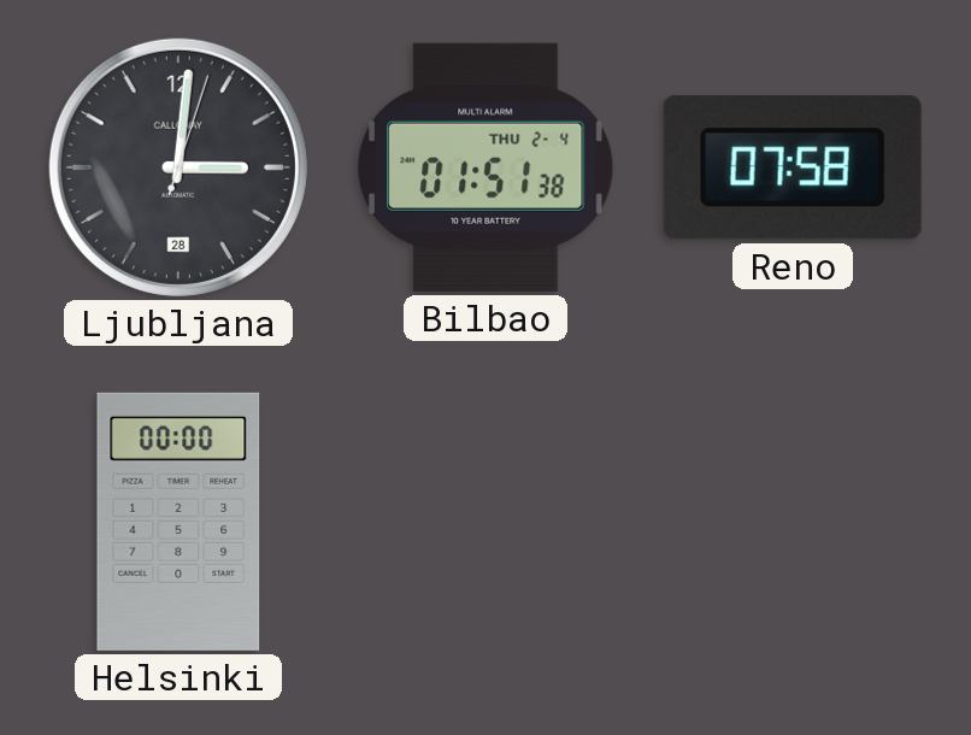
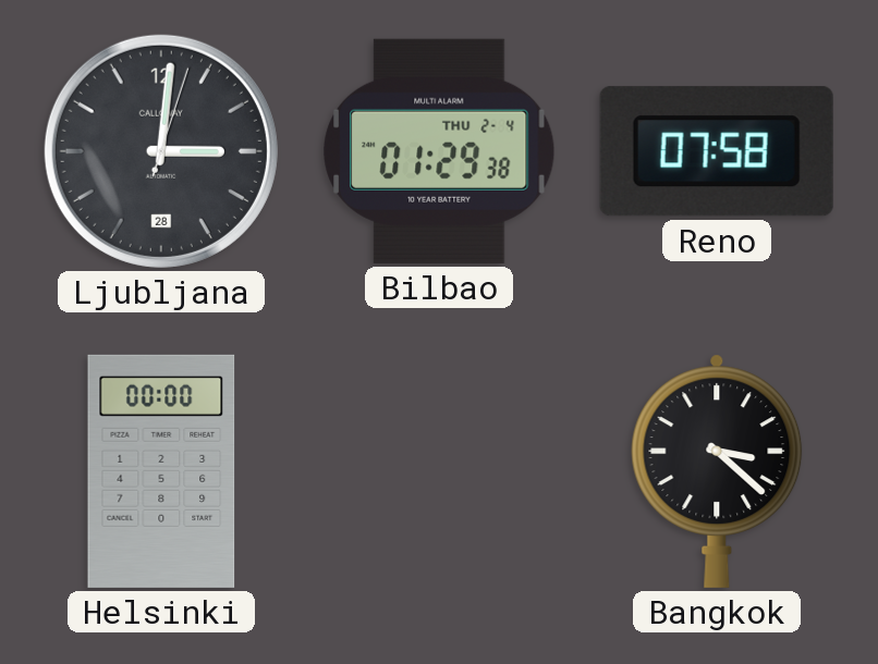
Bilbao: 01:51 -> 01:29
Bangkok: none -> 3:22
